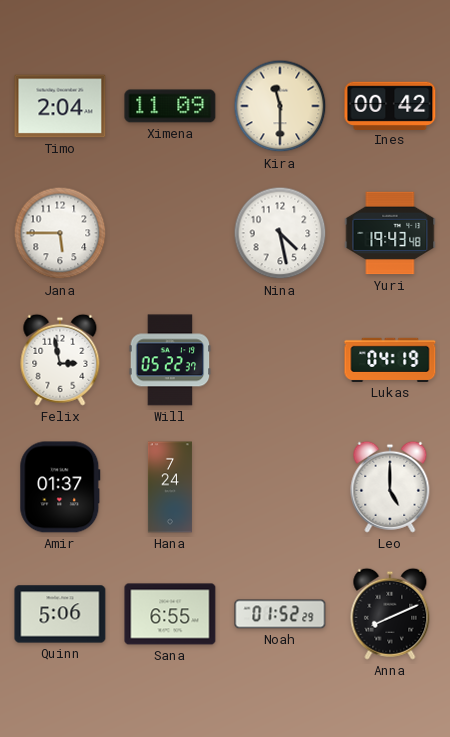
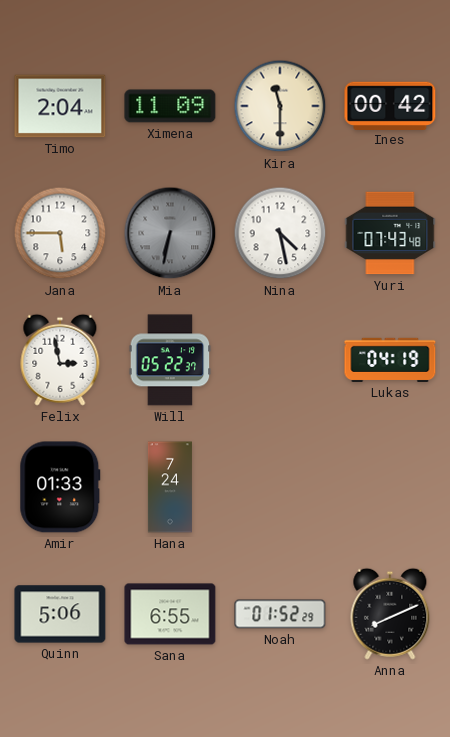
Mia: none -> 6:32
Yuri: 19:43 -> 07:43
Amir: 01:37 -> 01:33
Leo: 5:00 -> none
